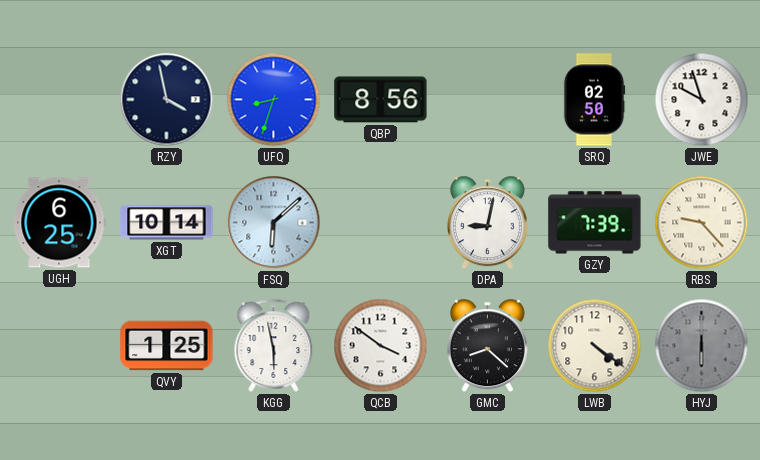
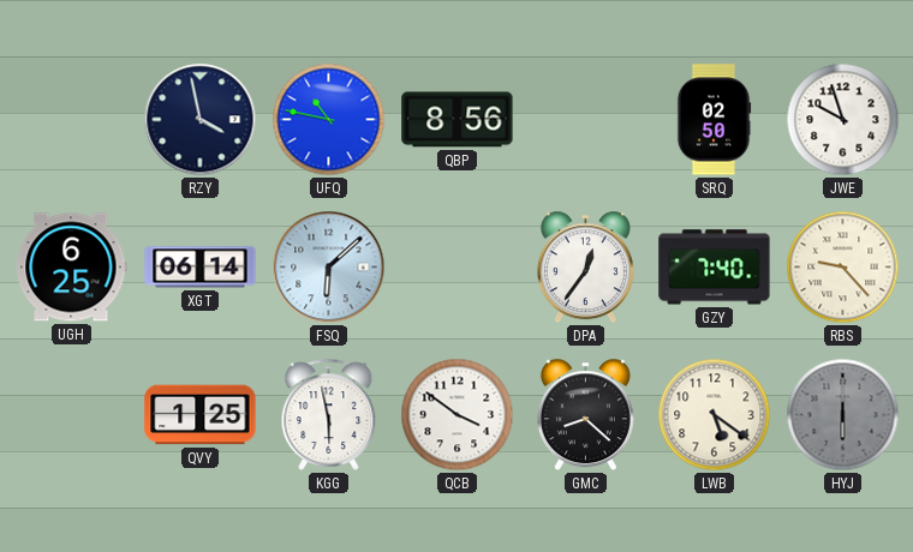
UFQ: 8:33 -> 10:47
XGT: 10:14 -> 06:14
DPA: 9:02 -> 12:36
GZY: 7:39 -> 7:40
LWB: 4:21 -> 5:21
